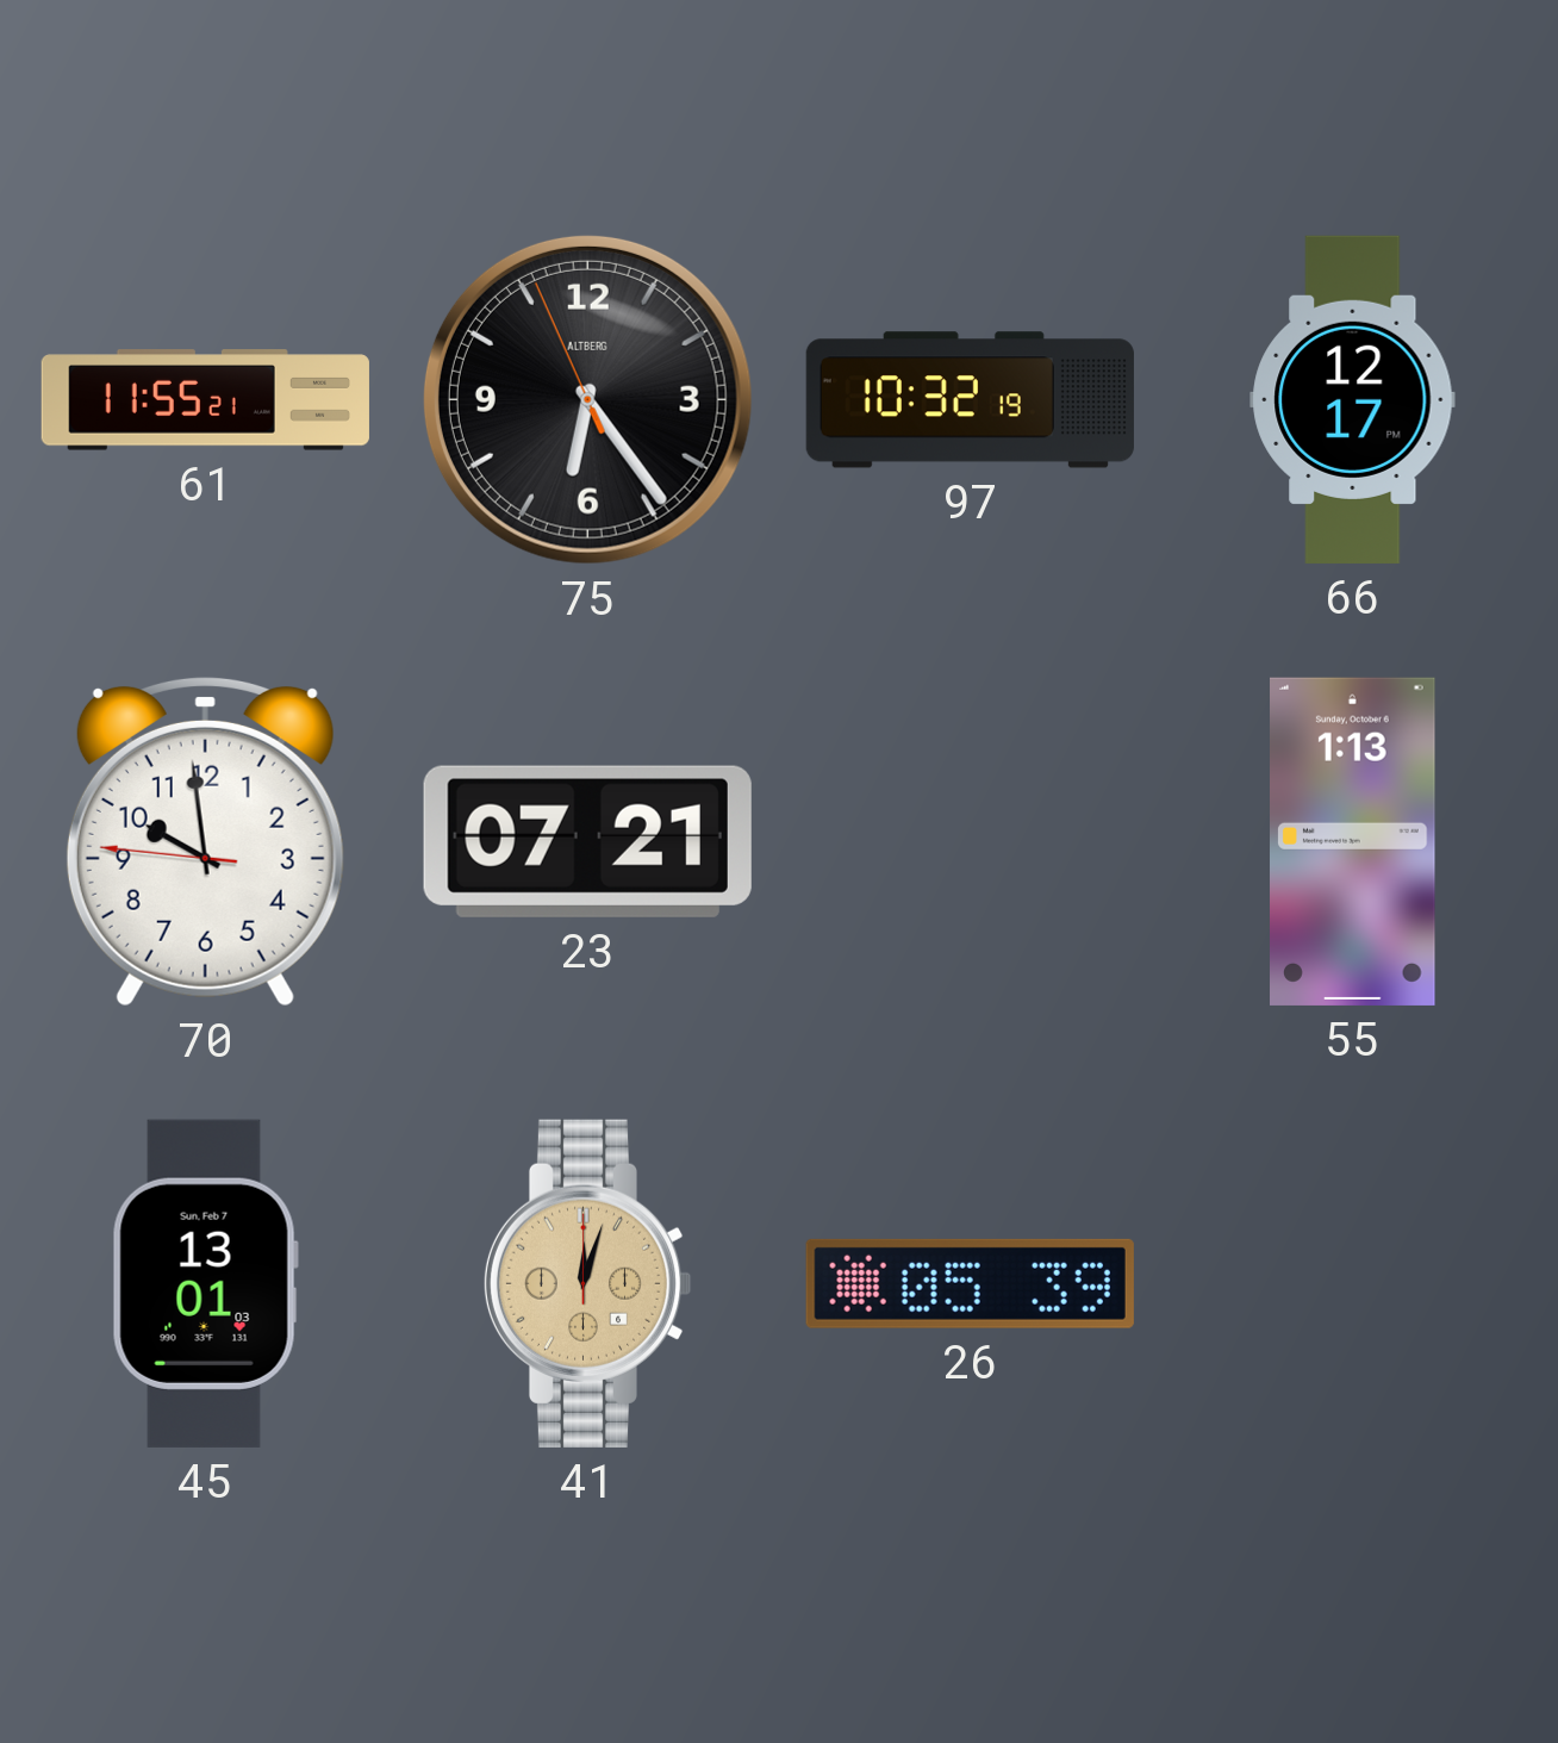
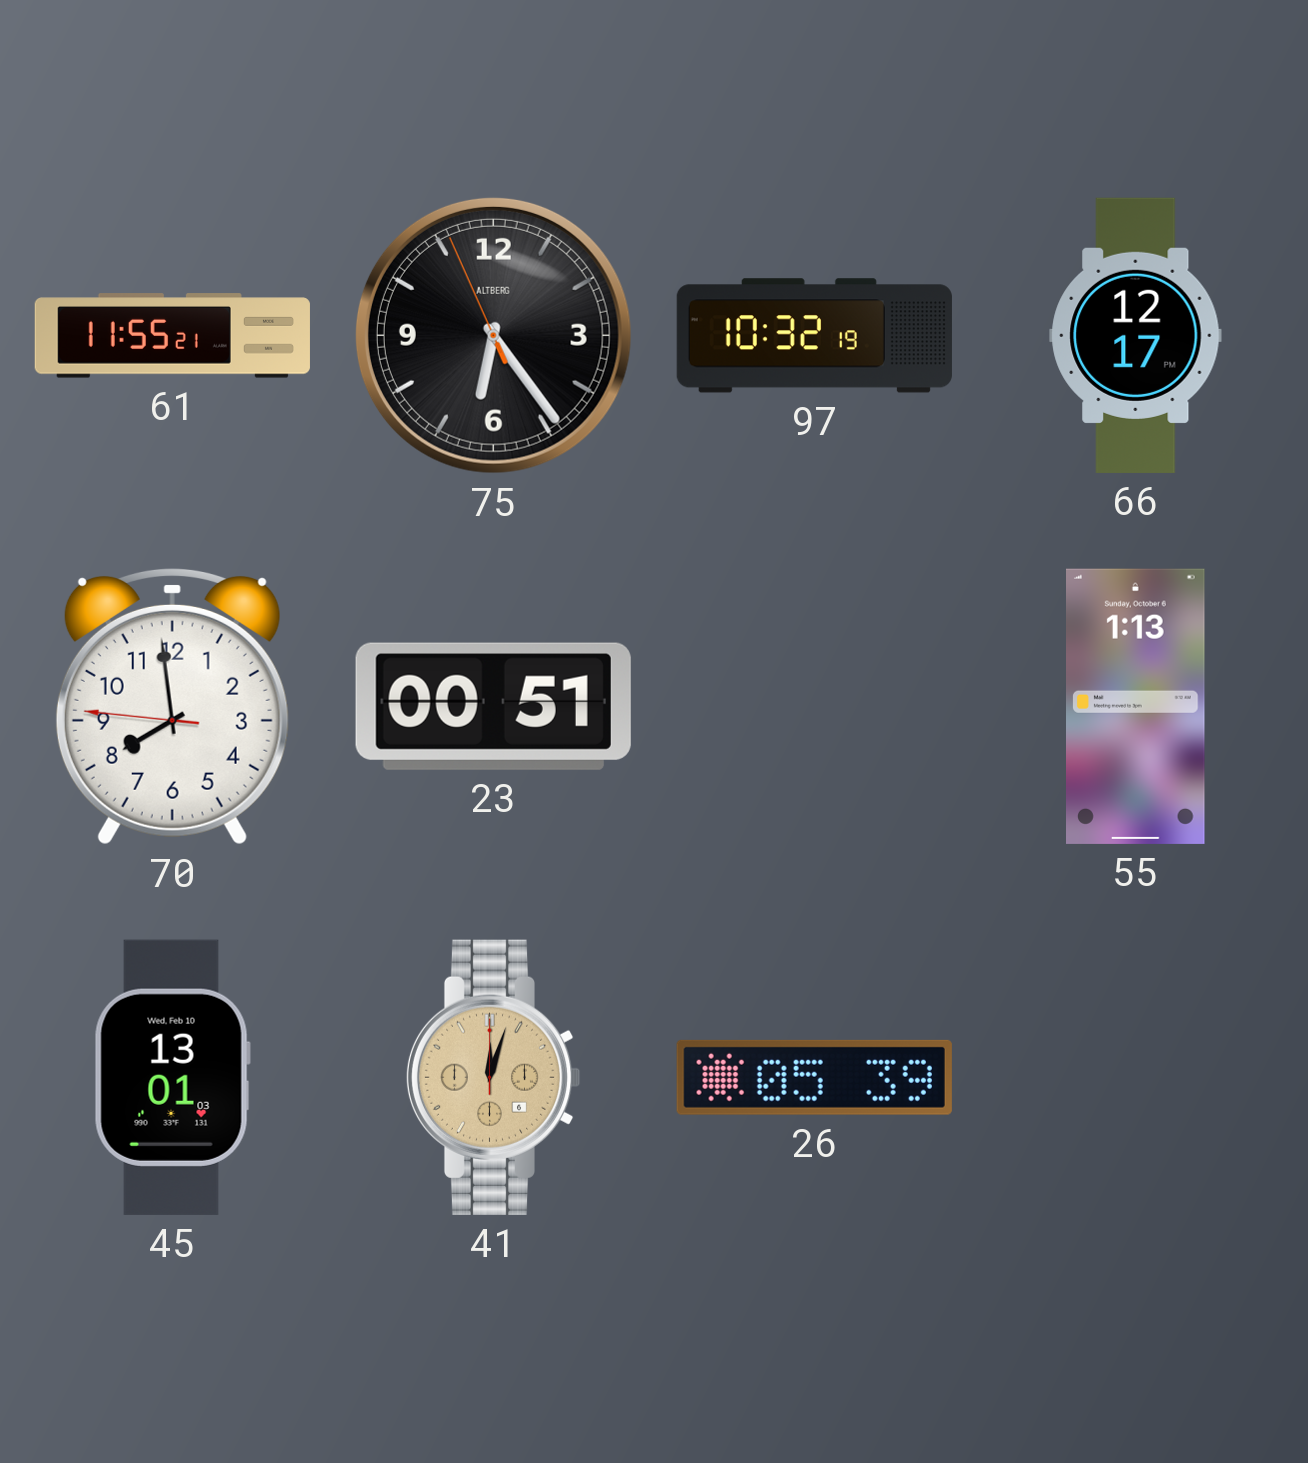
70: 9:58 -> 7:58
23: 07:21 -> 00:51
45 date: Sun, Feb 7 -> Wed, Feb 10
